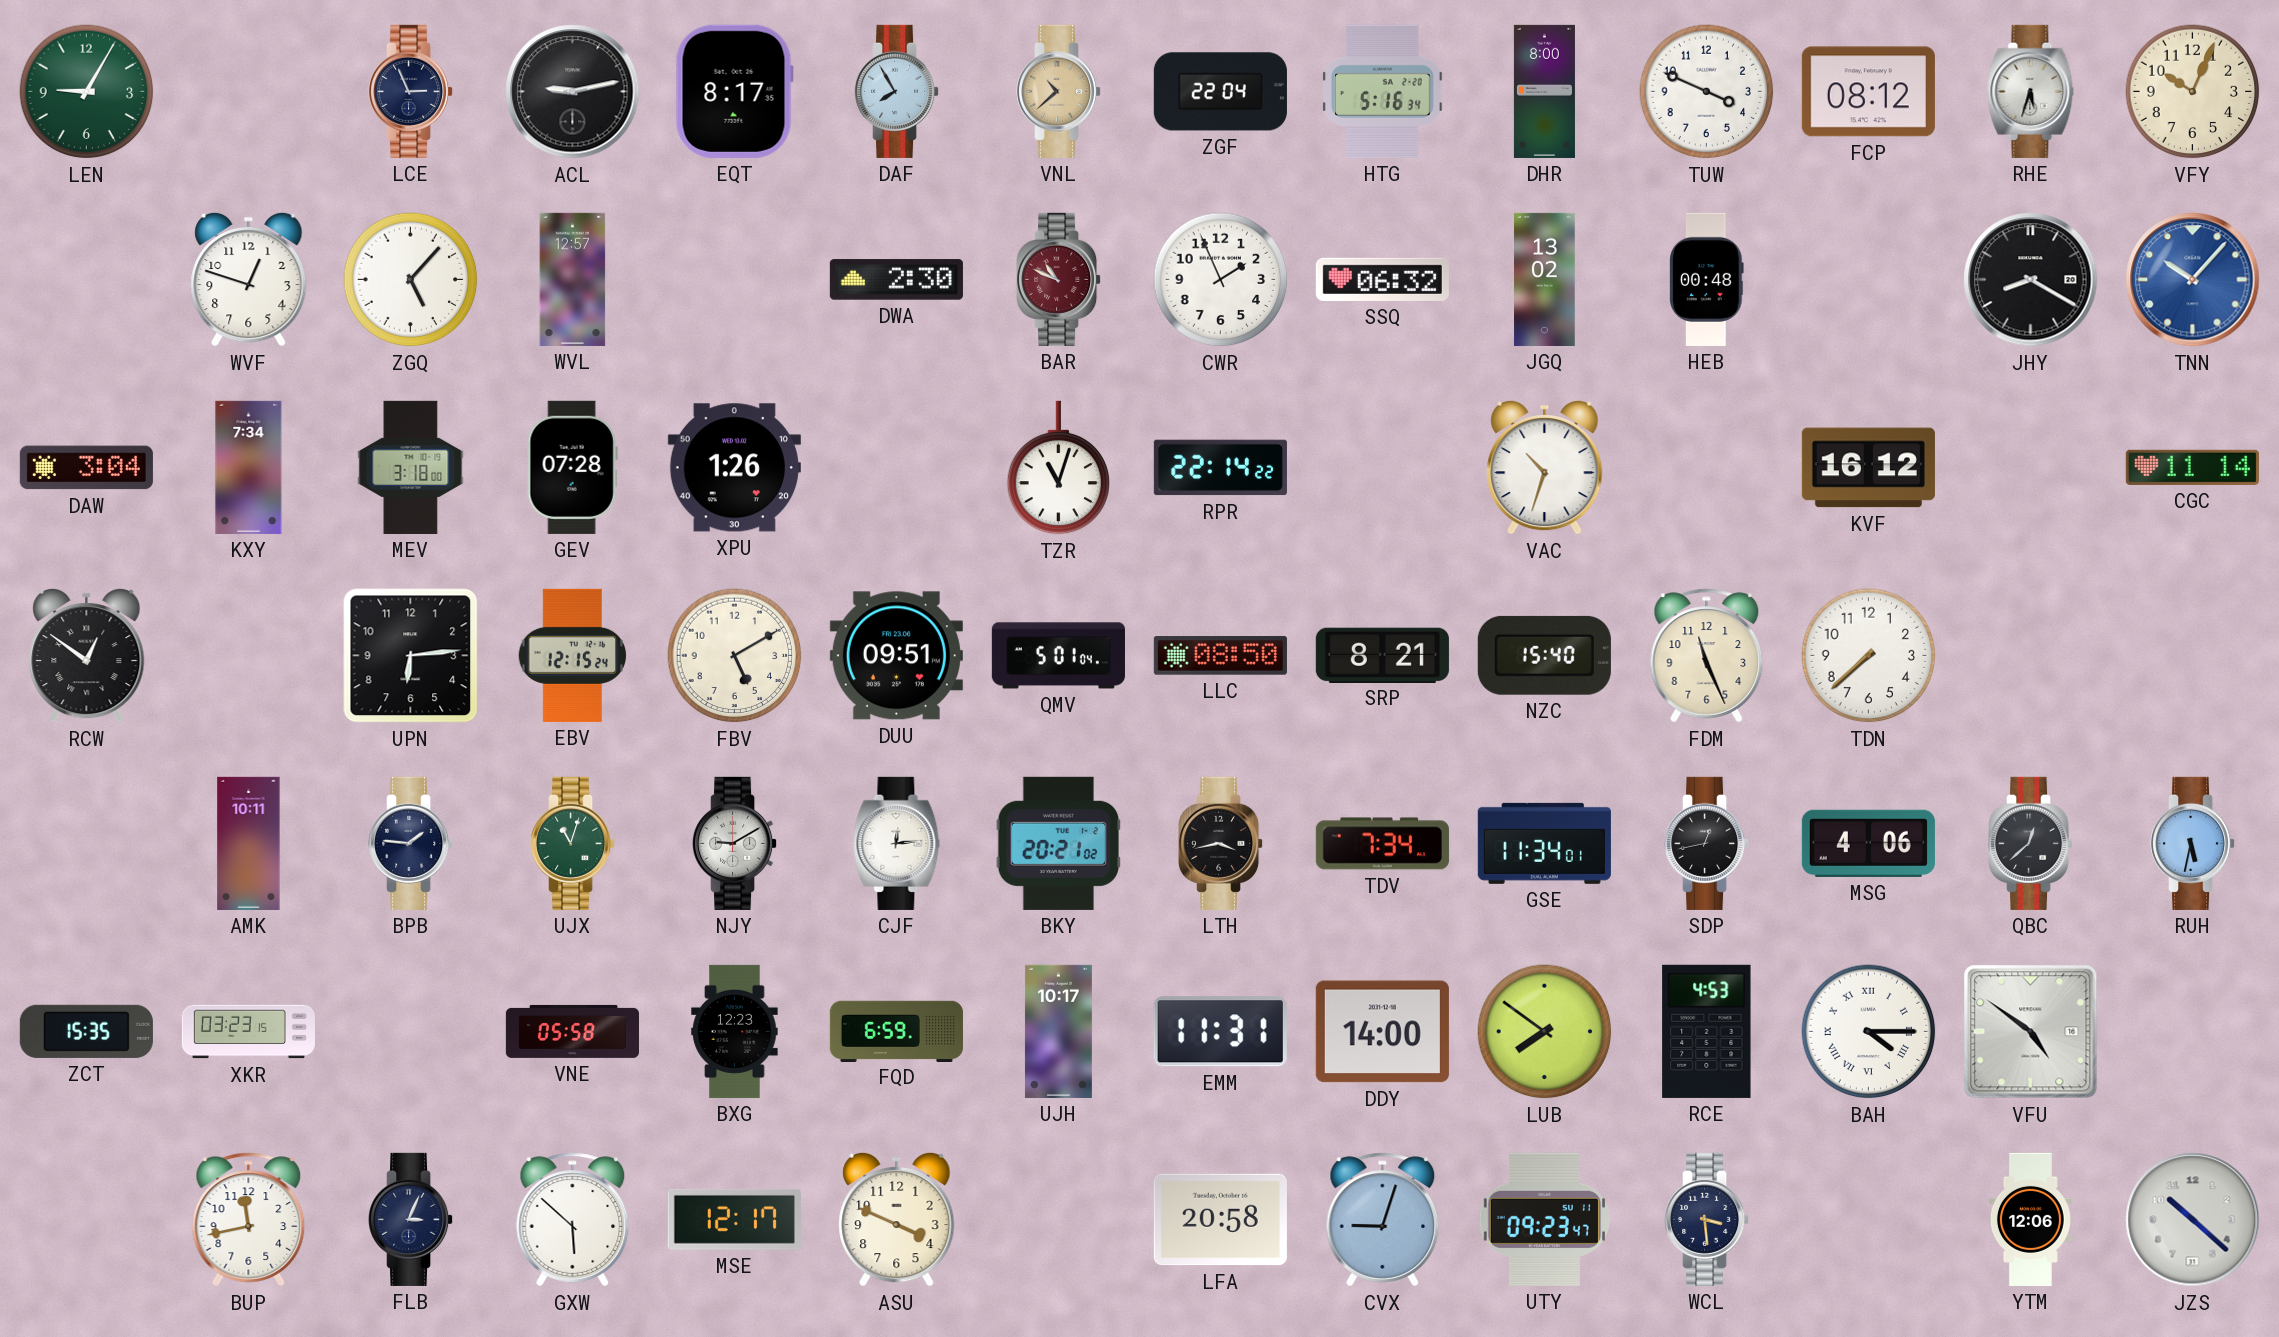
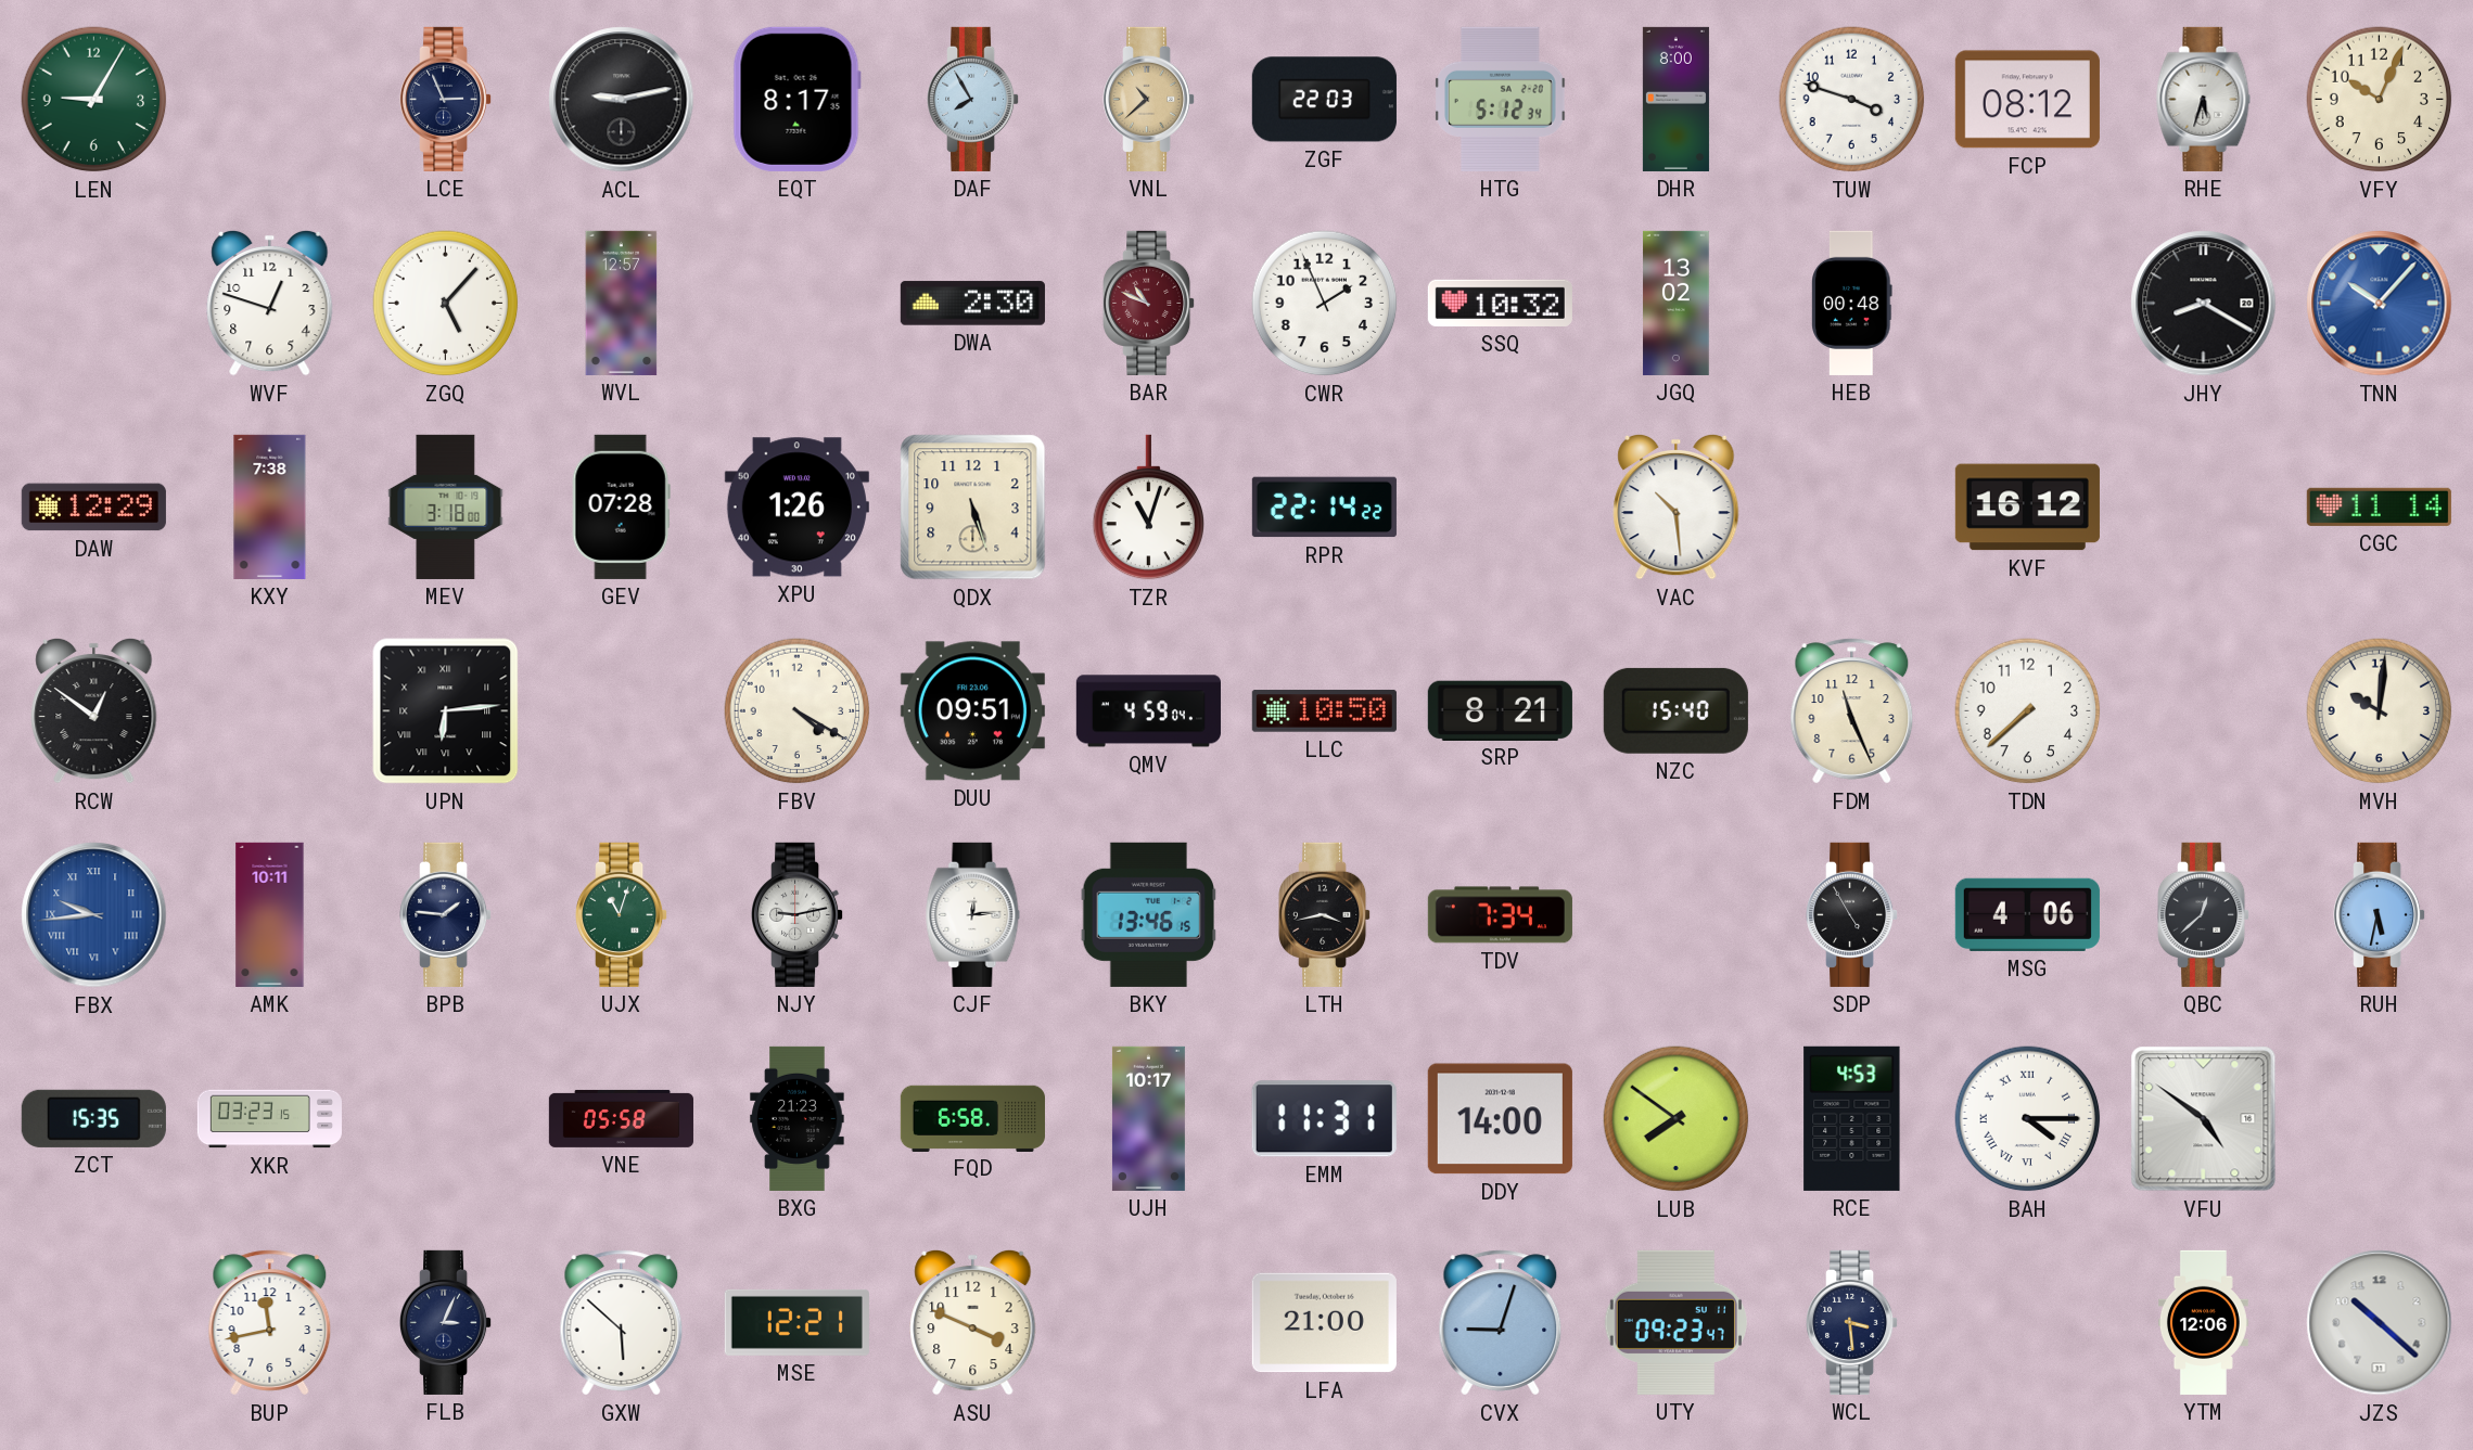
ZGF: 22:04 -> 22:03
HTG: 5:16 -> 5:12
TUW: 3:49 -> 3:48
SSQ: 06:32 -> 10:32
DAW: 3:04 -> 12:29
KXY: 7:34 -> 7:38
QDX: none -> 5:27
VAC: 10:33 -> 10:29
UPN numerals: Arabic -> Roman
EBV: 12:15 -> none
FBV: 5:10 -> 4:20
QMV: 5:01 -> 4:59
LLC: 08:50 -> 10:50
MVH: none -> 10:01
FBX: none -> 9:44
NJY: 9:10 -> 9:13
BKY: 20:21 -> 13:46
GSE: 11:34 -> none
SDP: 12:43 -> 4:55
BXG: 12:23 -> 21:23
FQD: 6:59 -> 6:58
MSE: 12:17 -> 12:21
LFA: 20:58 -> 21:00
